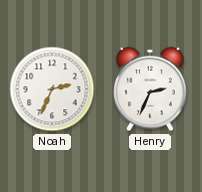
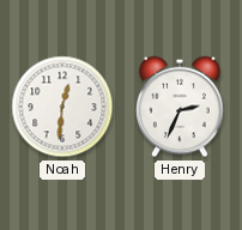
Noah: 2:34 -> 12:31
